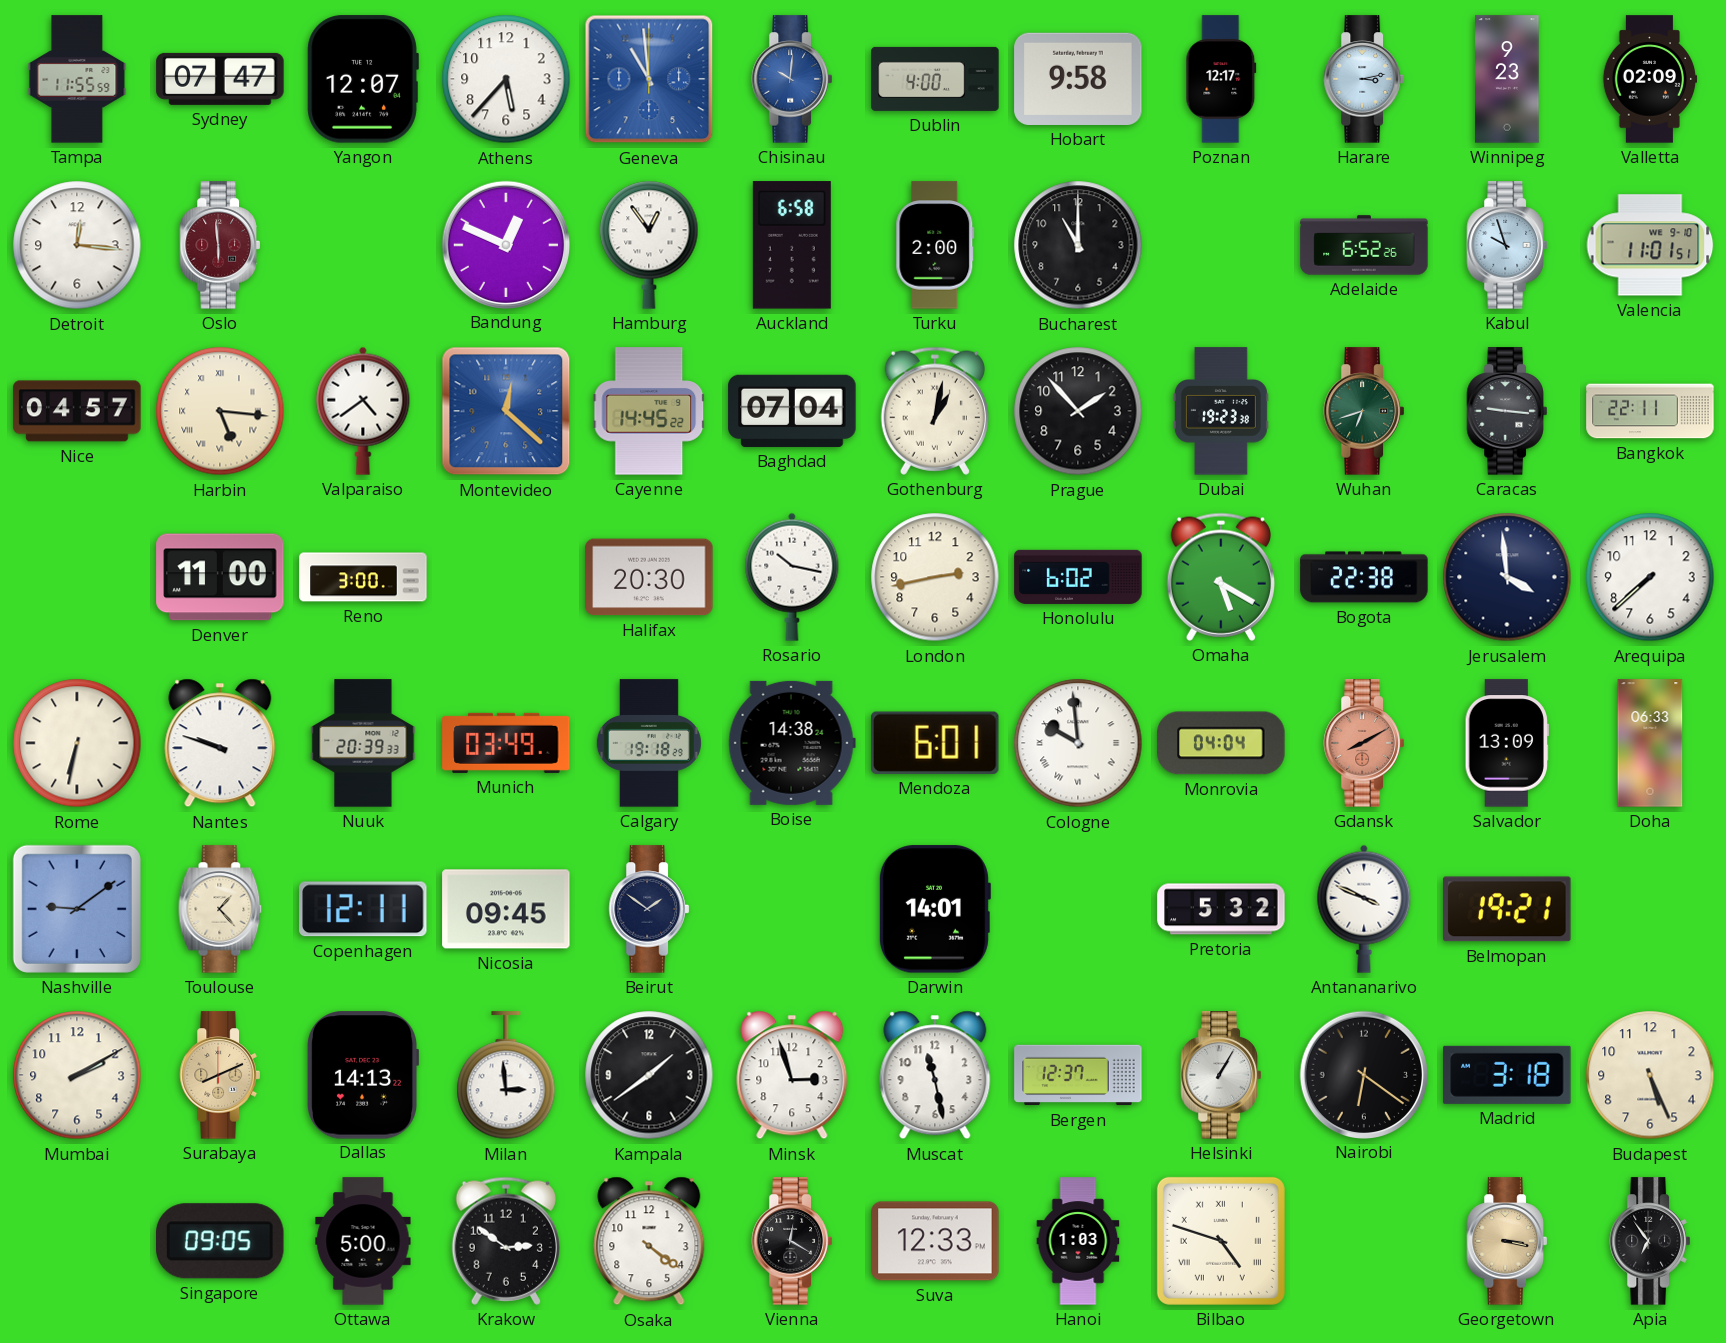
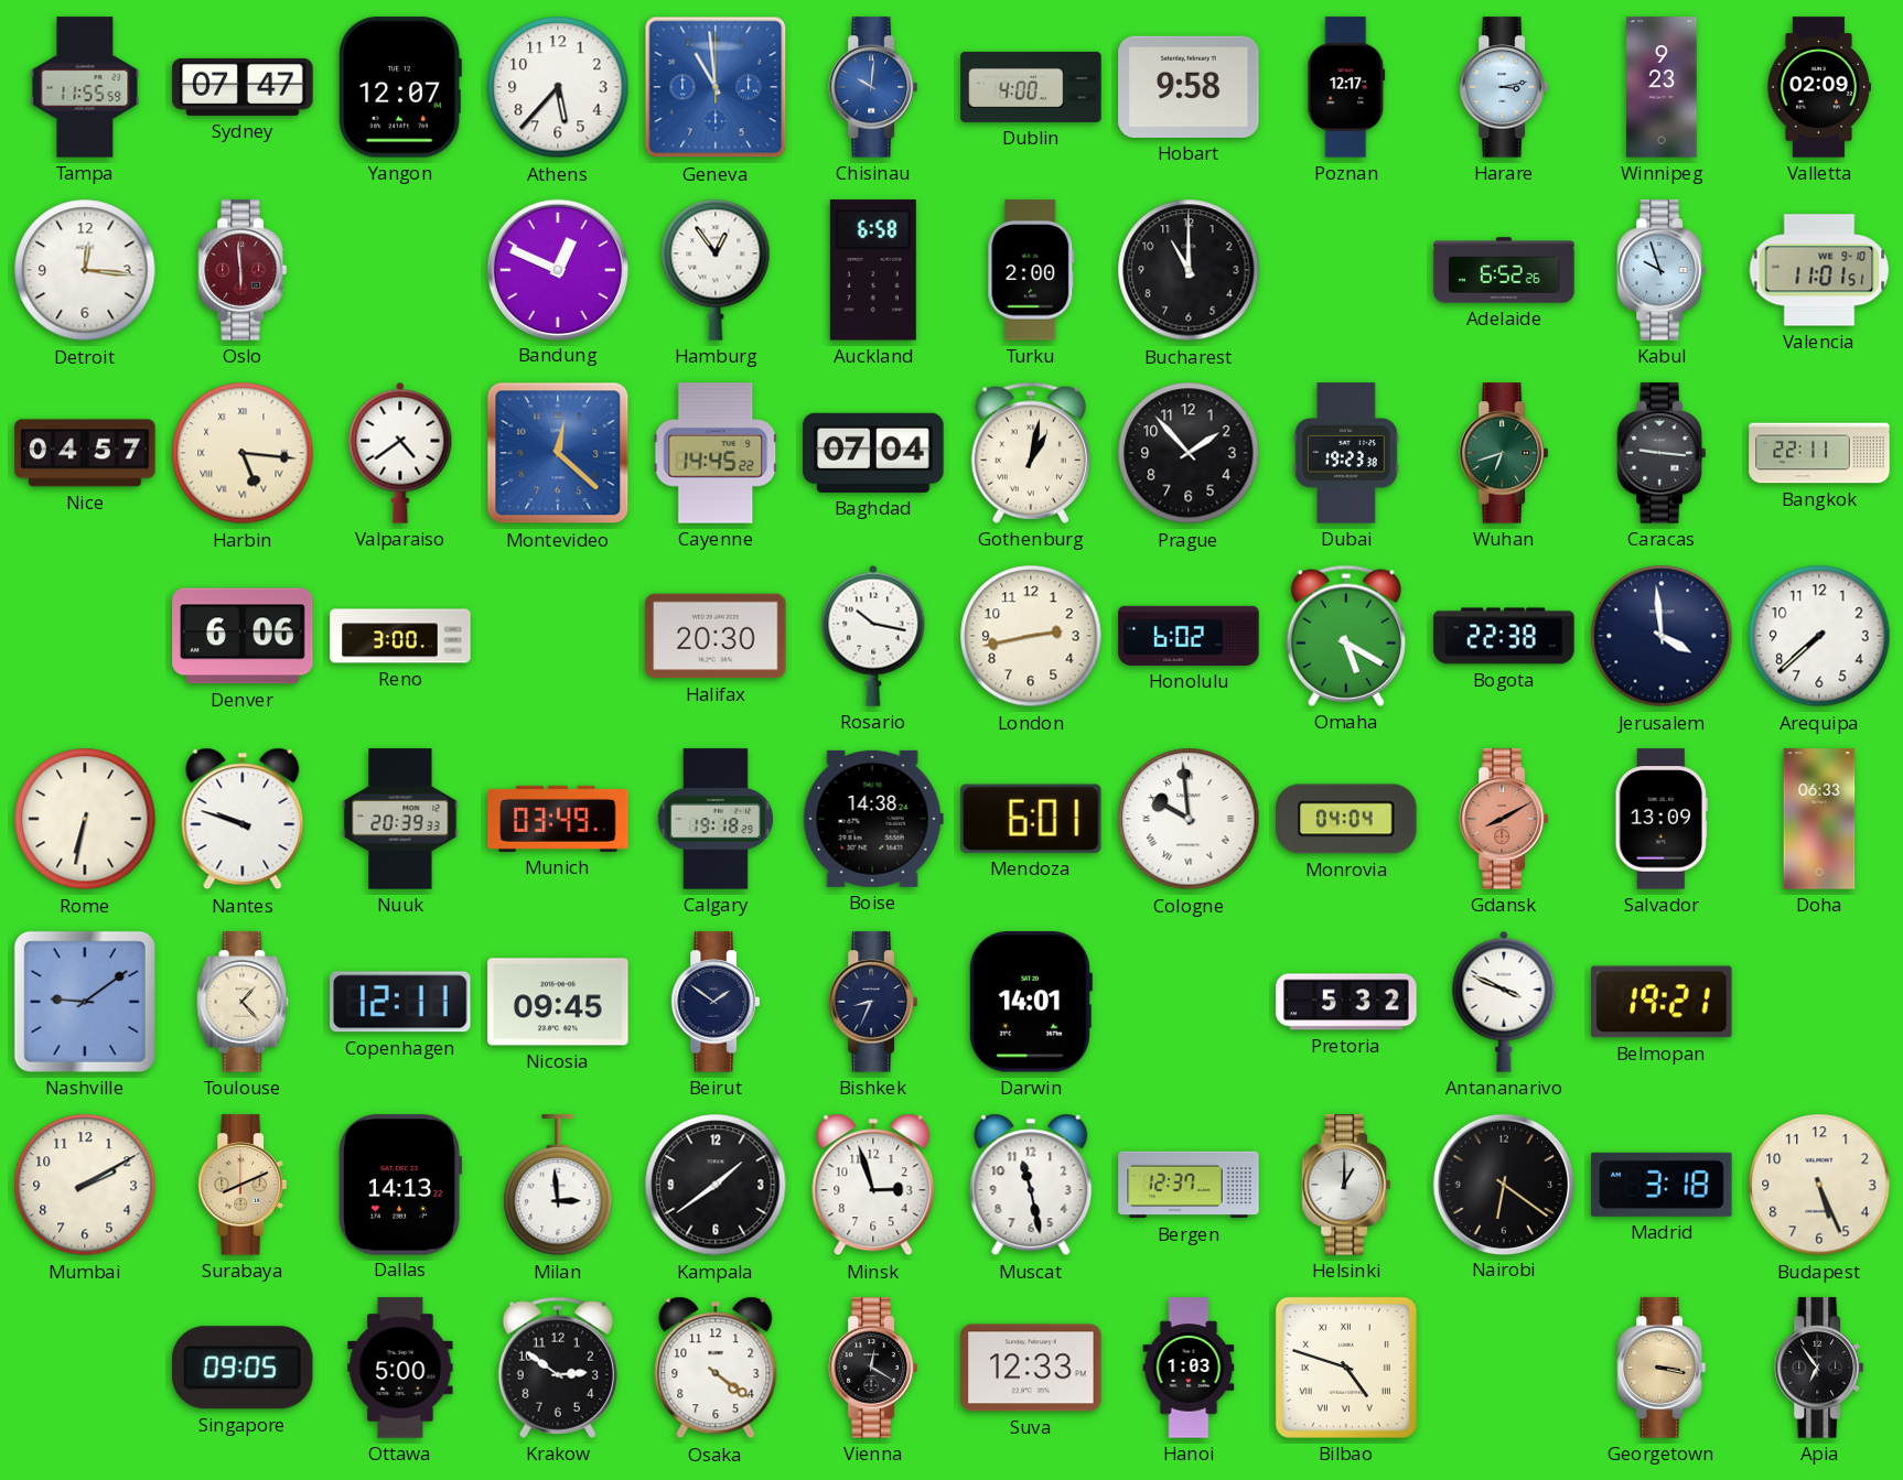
Denver: 11:00 -> 6:06
Bishkek: none -> 8:34
Helsinki: 1:05 -> 1:00
